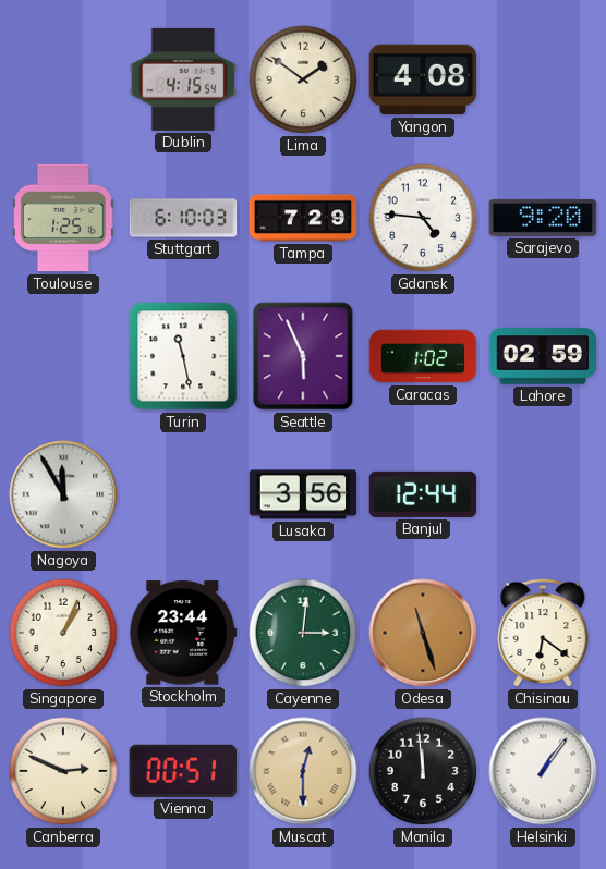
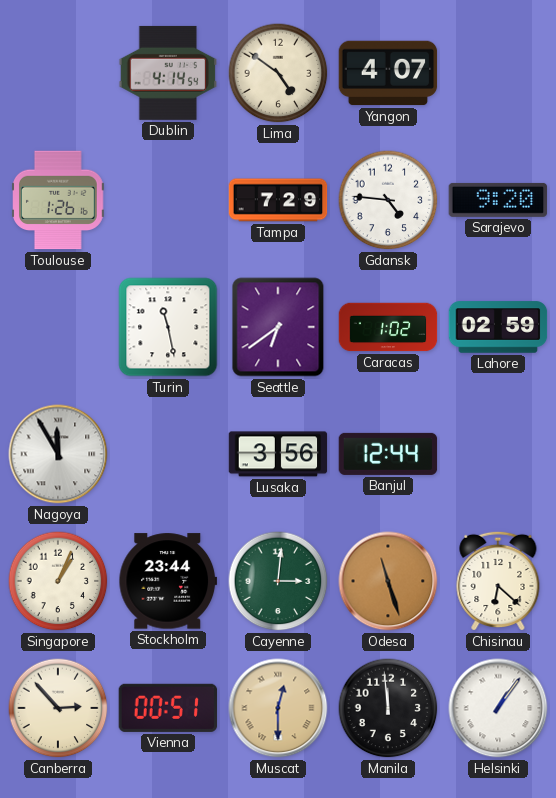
Dublin: 4:15 -> 4:14
Lima: 1:51 -> 4:51
Yangon: 4:08 -> 4:07
Toulouse: 1:25 -> 1:26
Stuttgart: 6:10 -> none
Seattle: 5:56 -> 6:39
Chisinau: 6:21 -> 6:22
Canberra: 2:49 -> 2:53
